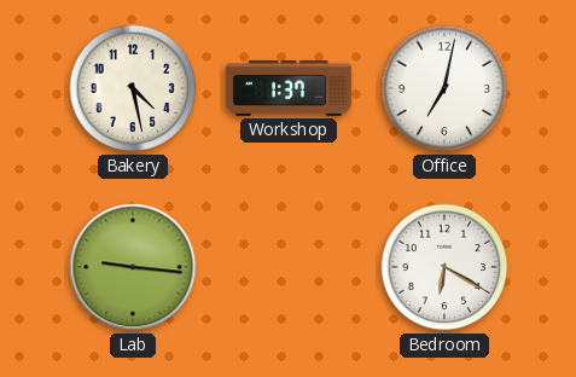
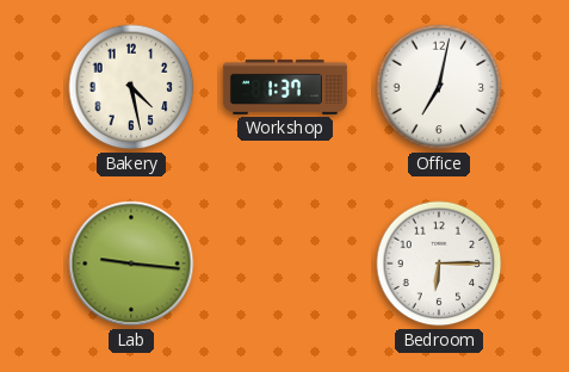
Bedroom: 6:20 -> 6:15
